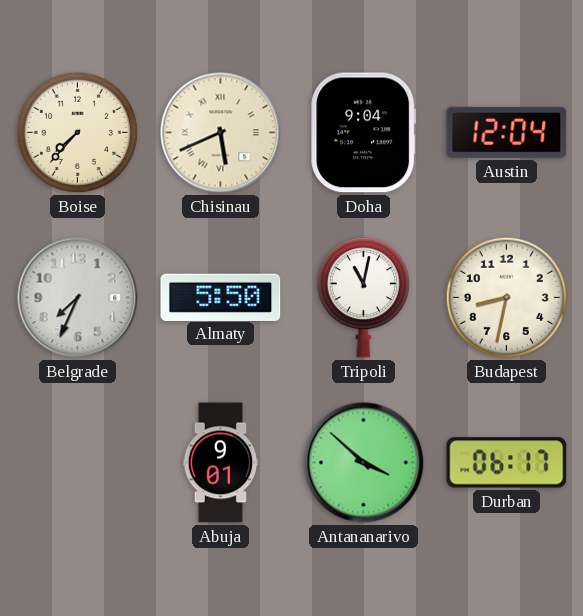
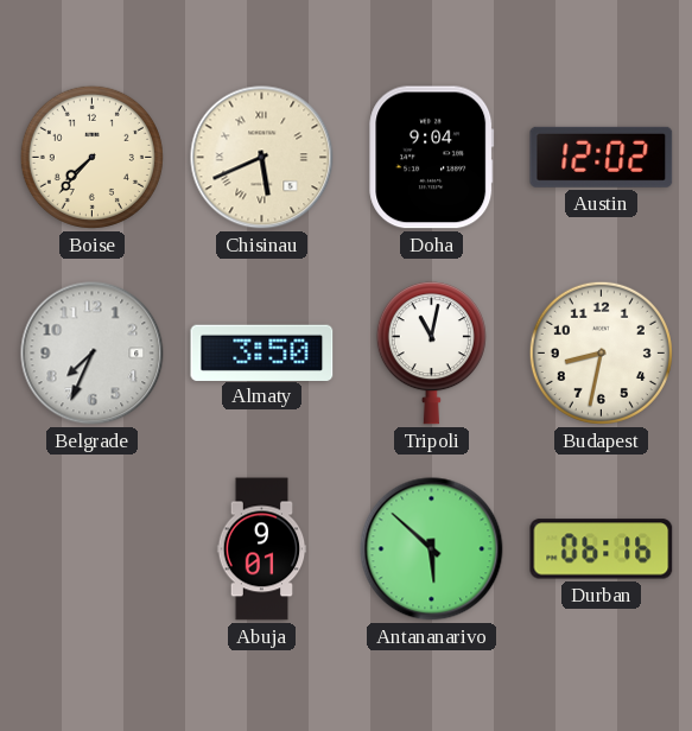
Austin: 12:04 -> 12:02
Almaty: 5:50 -> 3:50
Antananarivo: 3:52 -> 5:52
Durban: 06:17 -> 06:16
